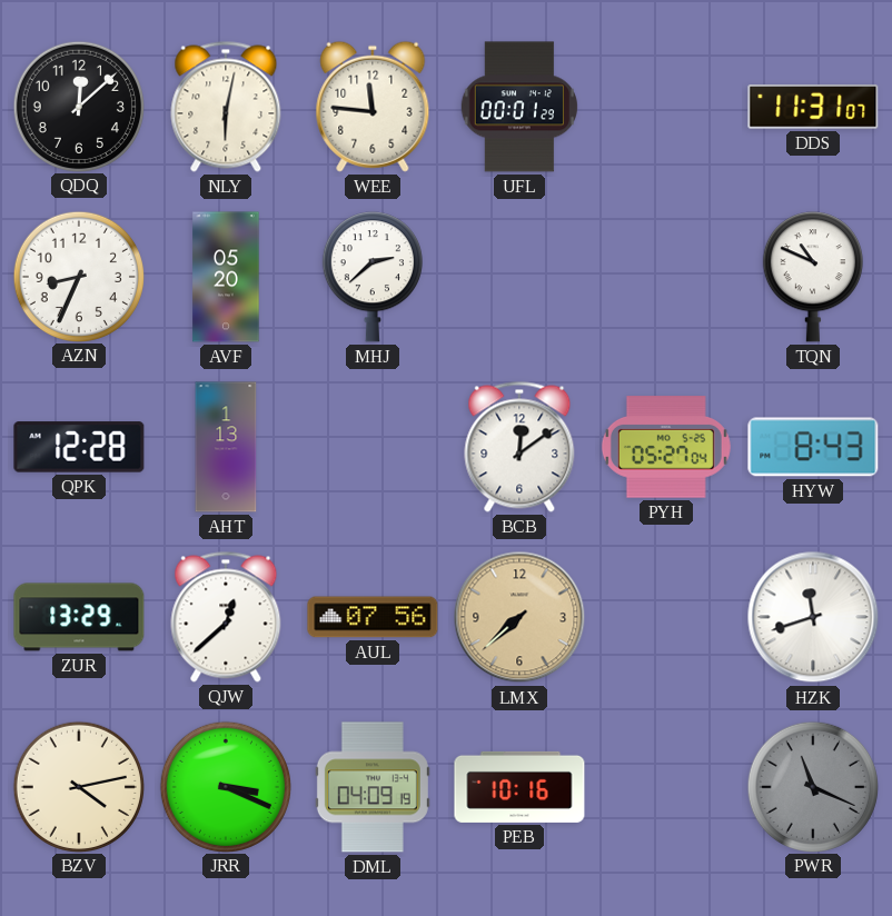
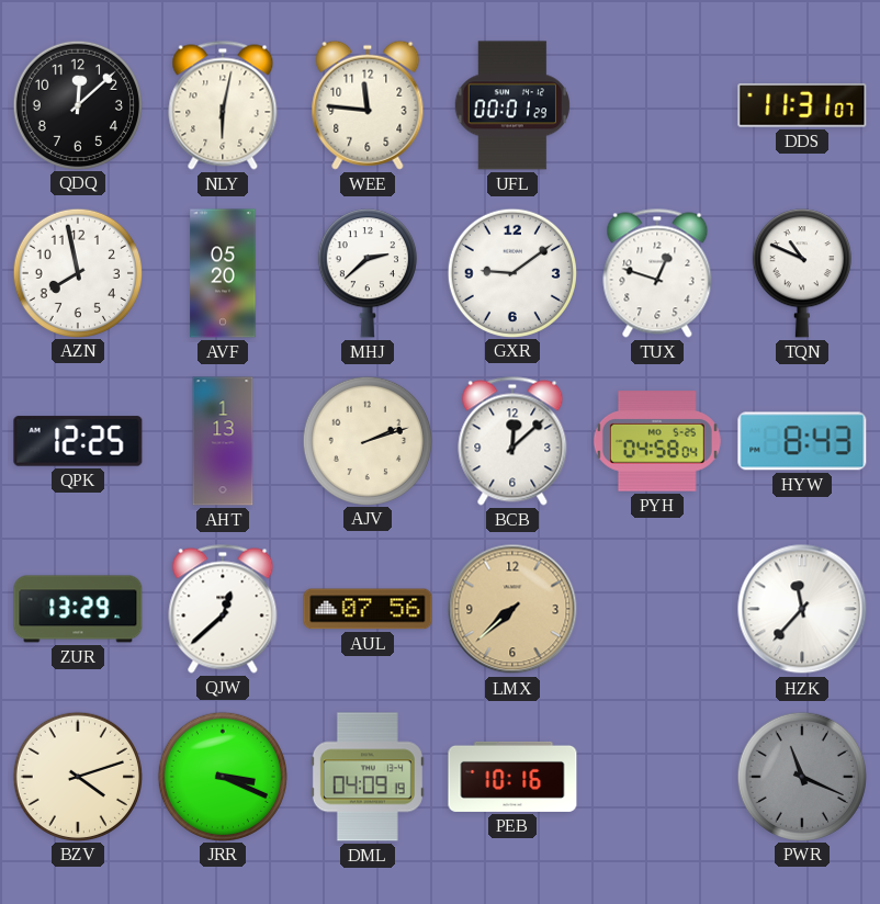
AZN: 8:34 -> 7:58
GXR: none -> 9:09
TUX: none -> 12:48
QPK: 12:28 -> 12:25
AJV: none -> 2:12
BCB: 12:09 -> 12:08
PYH: 05:27 -> 04:58
HZK: 11:42 -> 11:37
BZV: 4:13 -> 4:12
